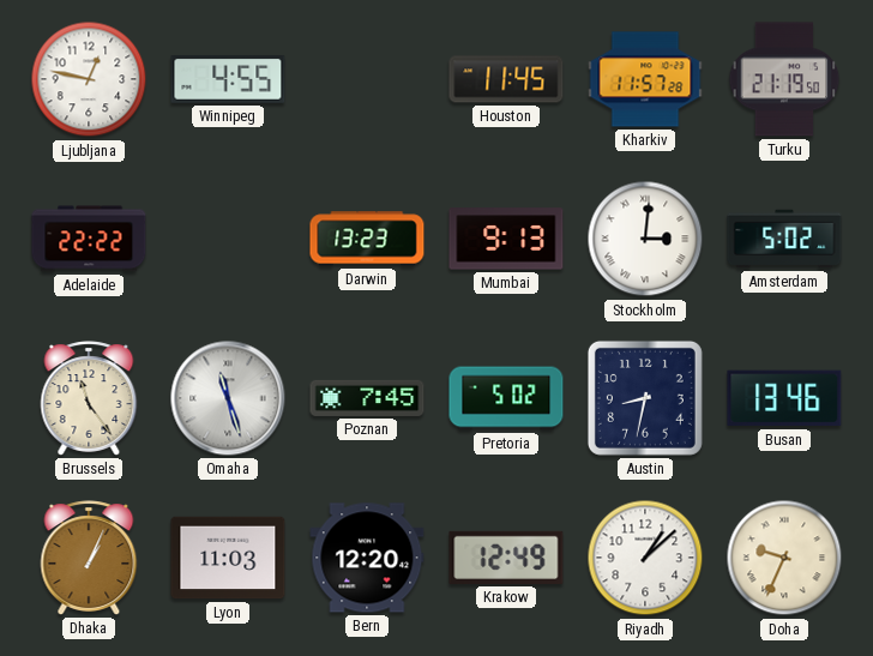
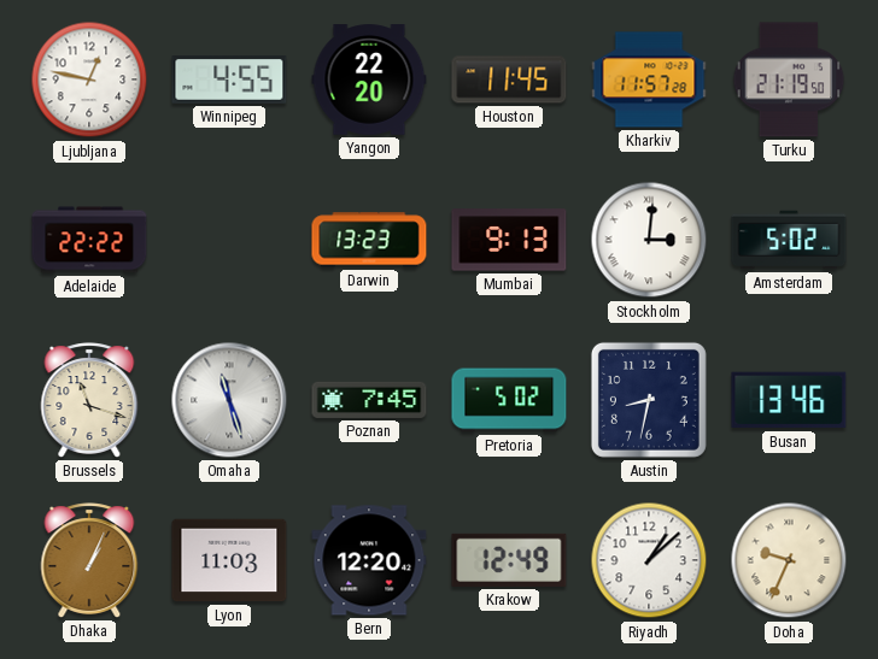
Yangon: none -> 22:20
Brussels: 11:24 -> 11:18
